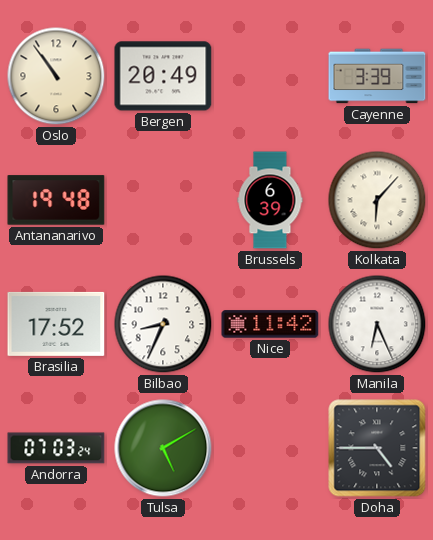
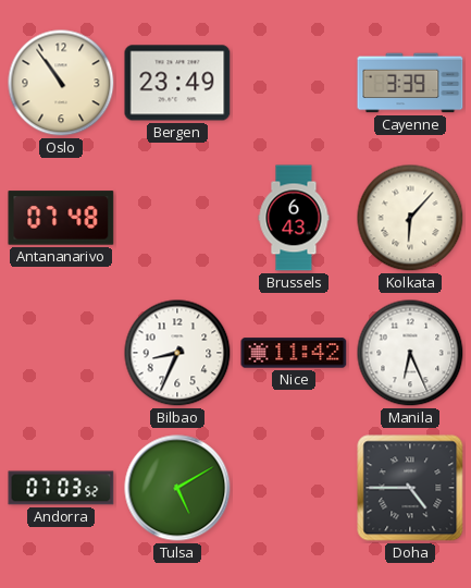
Bergen: 20:49 -> 23:49
Antananarivo: 19:48 -> 07:48
Brussels: 6:39 -> 6:43
Brasilia: 17:52 -> none
Andorra: 07:03:24 -> 07:03:52
